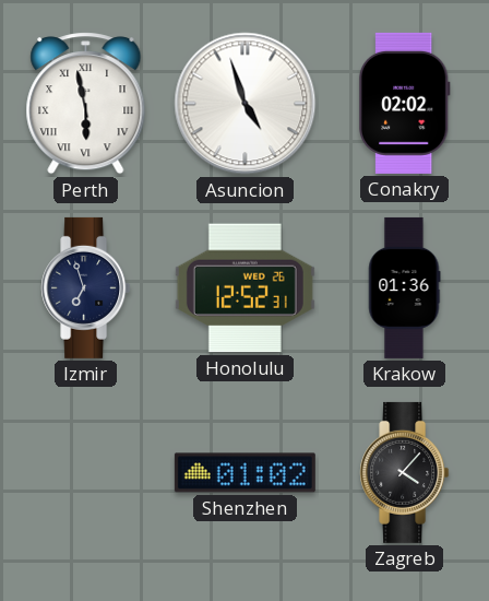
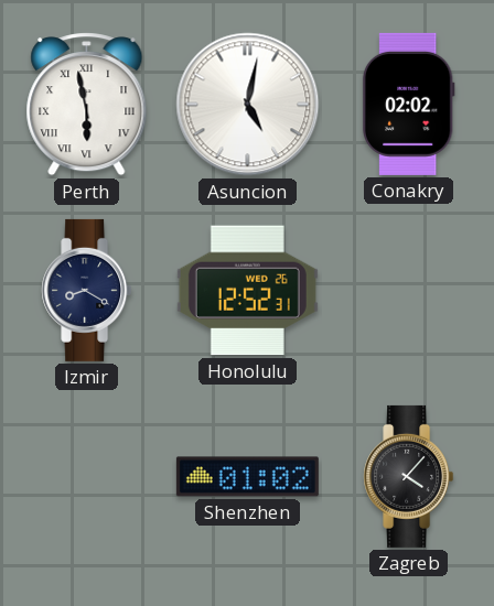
Asuncion: 4:57 -> 5:02
Izmir: 6:57 -> 8:20
Krakow: 01:36 -> none
